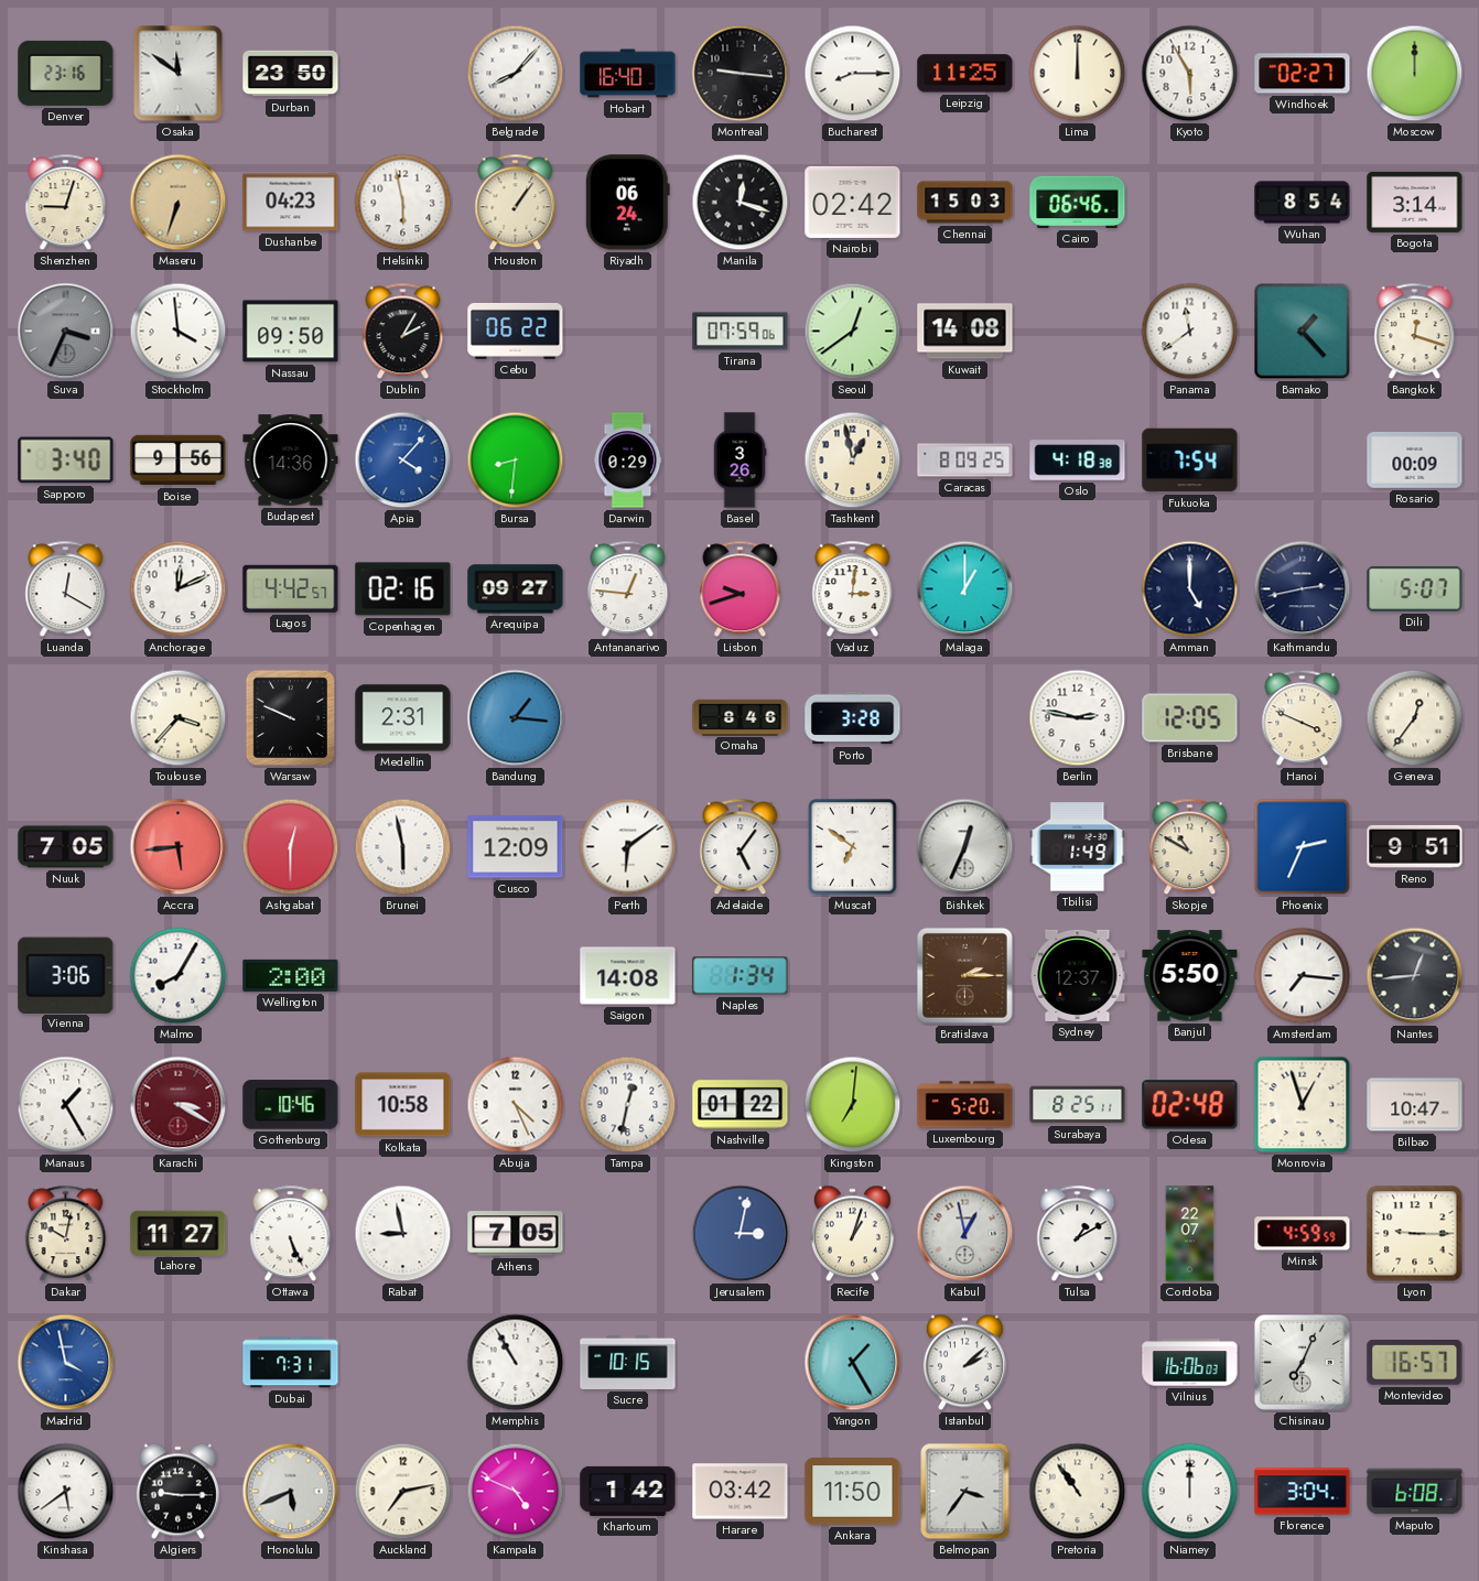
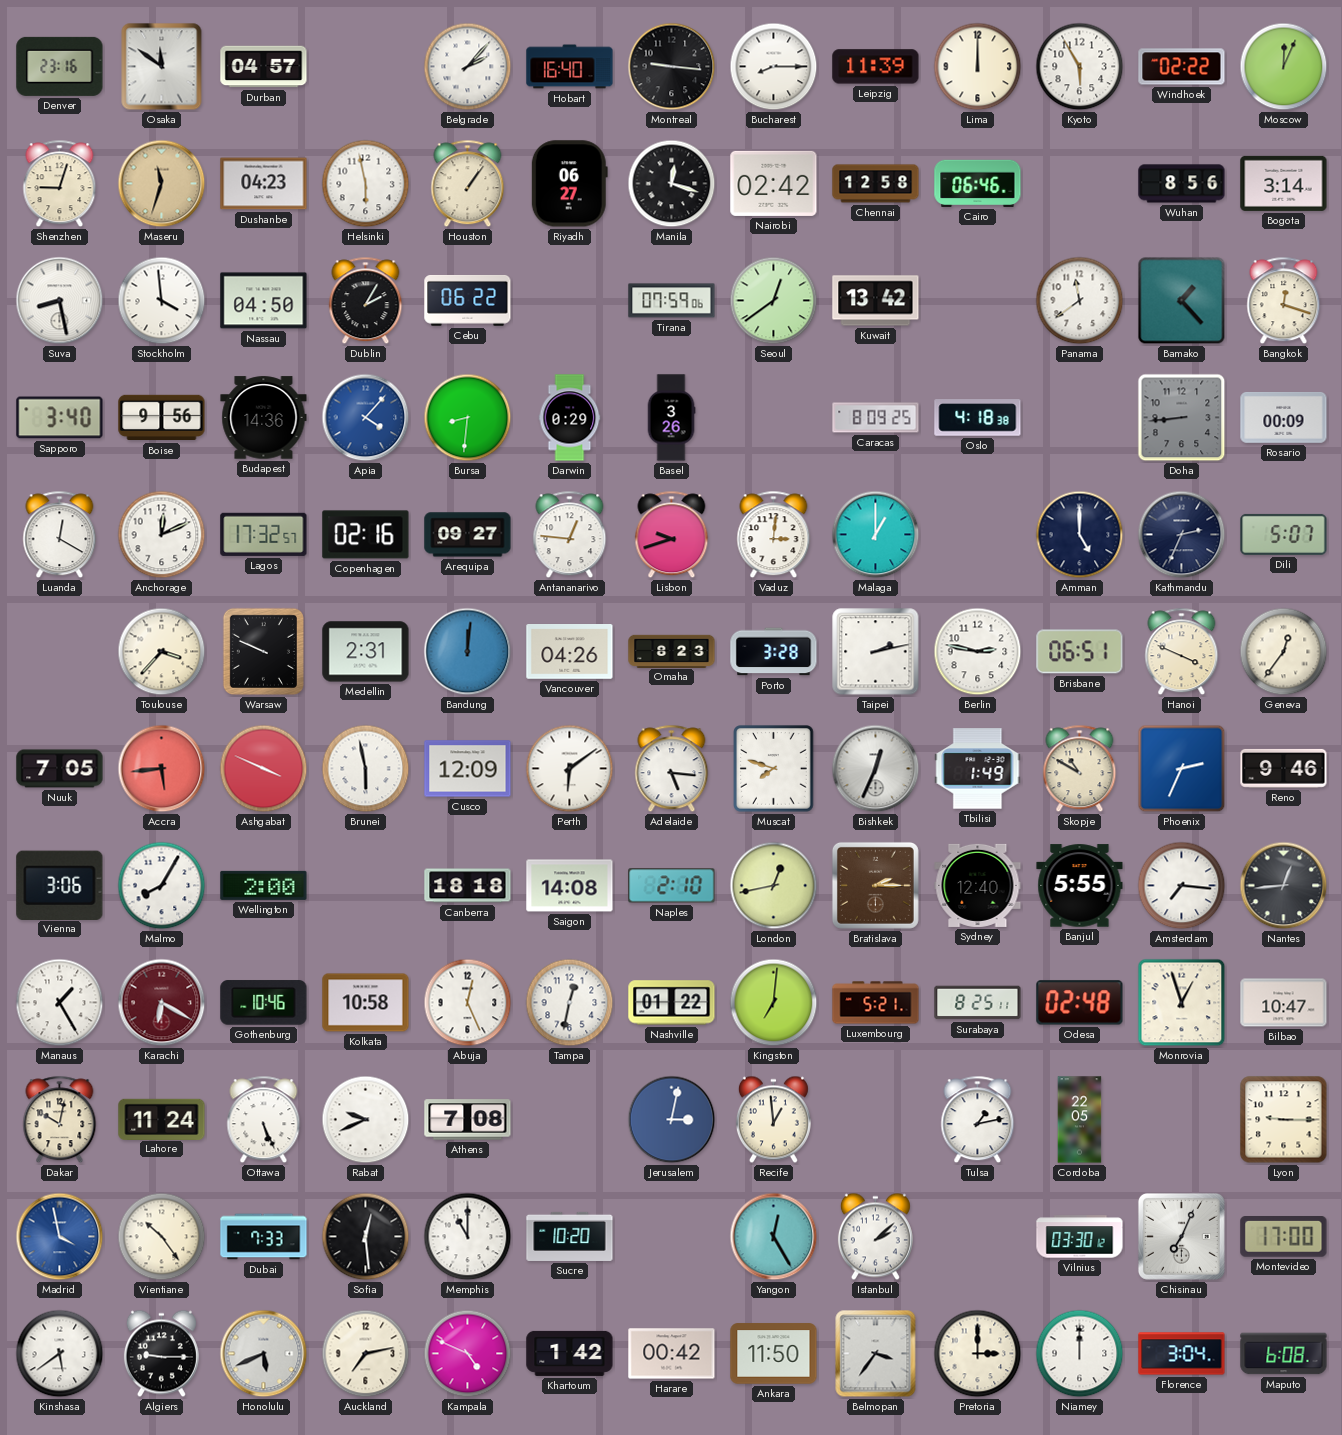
Durban: 23:50 -> 04:57
Belgrade: 8:07 -> 2:07
Leipzig: 11:25 -> 11:39
Windhoek: 02:27 -> 02:22
Moscow: 12:00 -> 12:04
Maseru: 6:33 -> 11:33
Riyadh: 06:24 -> 06:27
Chennai: 15:03 -> 12:58
Wuhan: 8:54 -> 8:56
Suva: 3:34 -> 8:28
Suva dial: grey -> white
Nassau: 09:50 -> 04:50
Kuwait: 14:08 -> 13:42
Tashkent: 12:58 -> none
Fukuoka: 7:54 -> none
Doha: none -> 8:44
Lagos: 4:42 -> 17:32
Kathmandu: 2:43 -> 2:34
Bandung: 1:16 -> 12:01
Vancouver: none -> 04:26
Omaha: 8:46 -> 8:23
Taipei: none -> 2:13
Brisbane: 12:05 -> 06:51
Ashgabat: 12:30 -> 3:49
Adelaide: 5:06 -> 5:16
Muscat: 6:51 -> 7:48
Reno: 9:51 -> 9:46
Canberra: none -> 18:18
Naples: 1:34 -> 2:10
London: none -> 12:43
Sydney: 12:37 -> 12:40
Banjul: 5:50 -> 5:55
Karachi: 3:20 -> 6:20
Abuja: 4:26 -> 12:26
Luxembourg: 5:20 -> 5:21
Lahore: 11:27 -> 11:24
Rabat: 8:58 -> 9:41
Athens: 7:05 -> 7:08
Recife: 1:03 -> 12:59
Kabul: 12:58 -> none
Tulsa: 1:10 -> 1:13
Cordoba: 22:07 -> 22:05
Minsk: 4:59 -> none
Vientiane: none -> 10:24
Dubai: 7:31 -> 7:33
Sofia: none -> 12:29
Memphis: 10:55 -> 11:00
Sucre: 10:15 -> 10:20
Yangon: 1:25 -> 12:25
Vilnius: 16:06 -> 03:30
Montevideo: 16:57 -> 17:00
Harare: 03:42 -> 00:42
Pretoria: 10:54 -> 3:00
